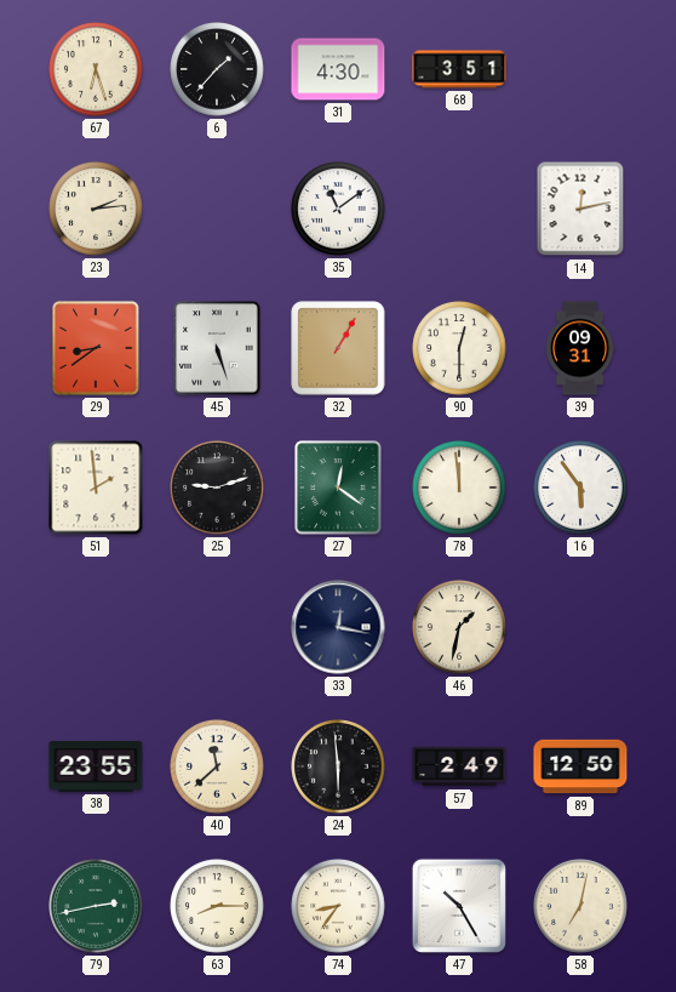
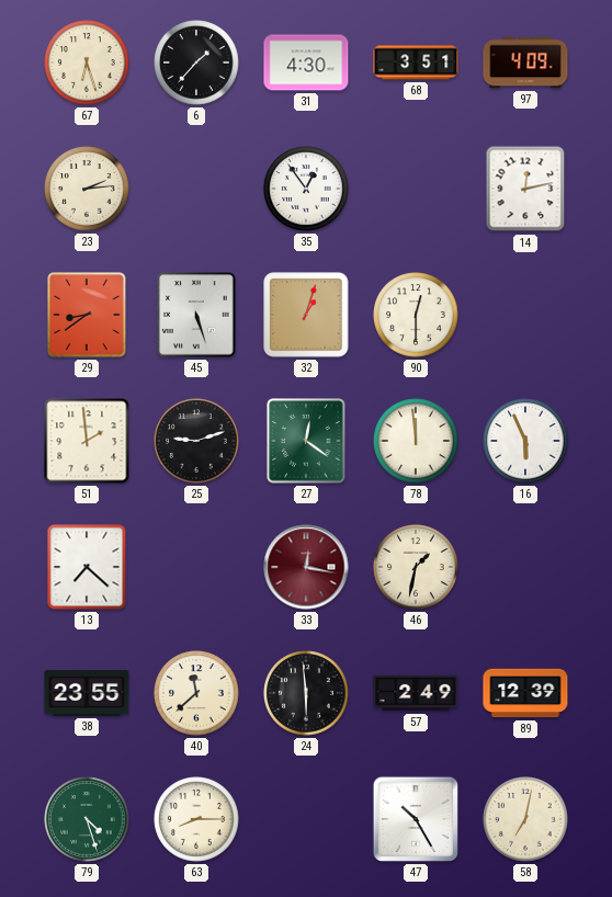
97: none -> 4:09
35: 11:09 -> 12:54
32: 1:05 -> 1:03
39: 09:31 -> none
16: 5:54 -> 5:56
13: none -> 7:22
33 dial: navy -> burgundy
89: 12:50 -> 12:39
79: 2:43 -> 4:27
74: 8:36 -> none
